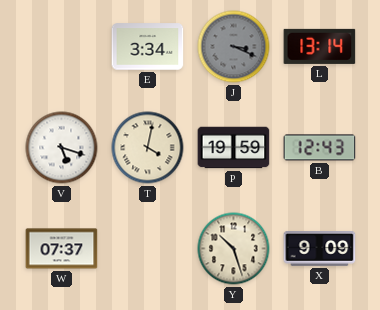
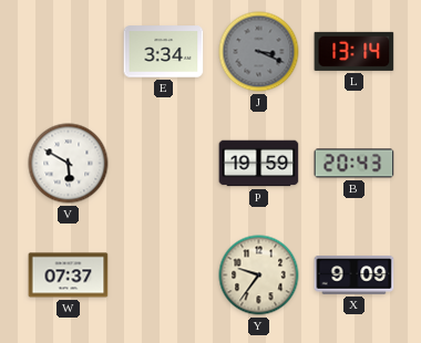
V: 5:18 -> 5:50
T: 4:02 -> none
B: 12:43 -> 20:43
Y: 10:27 -> 9:36
